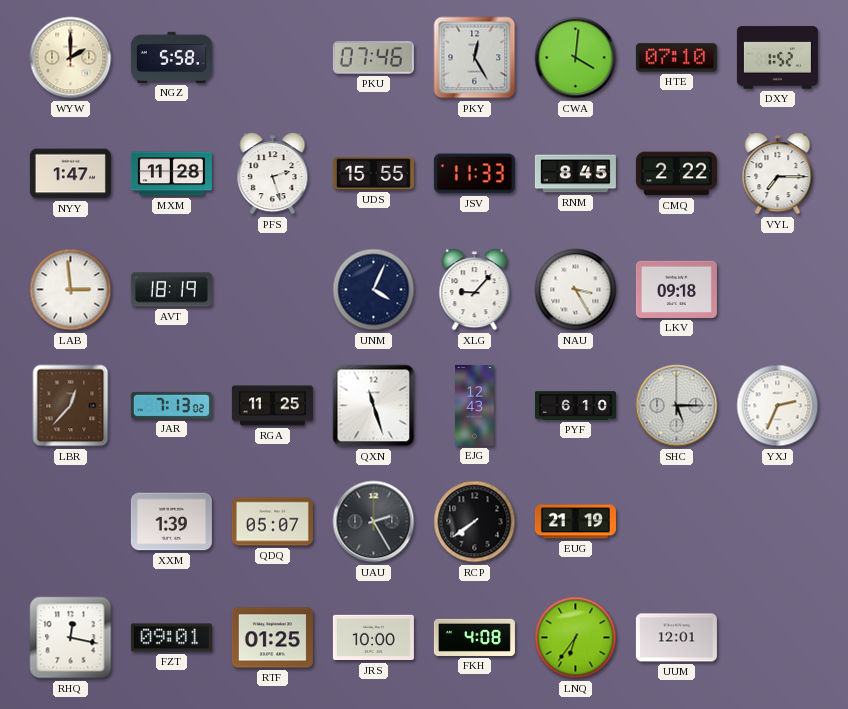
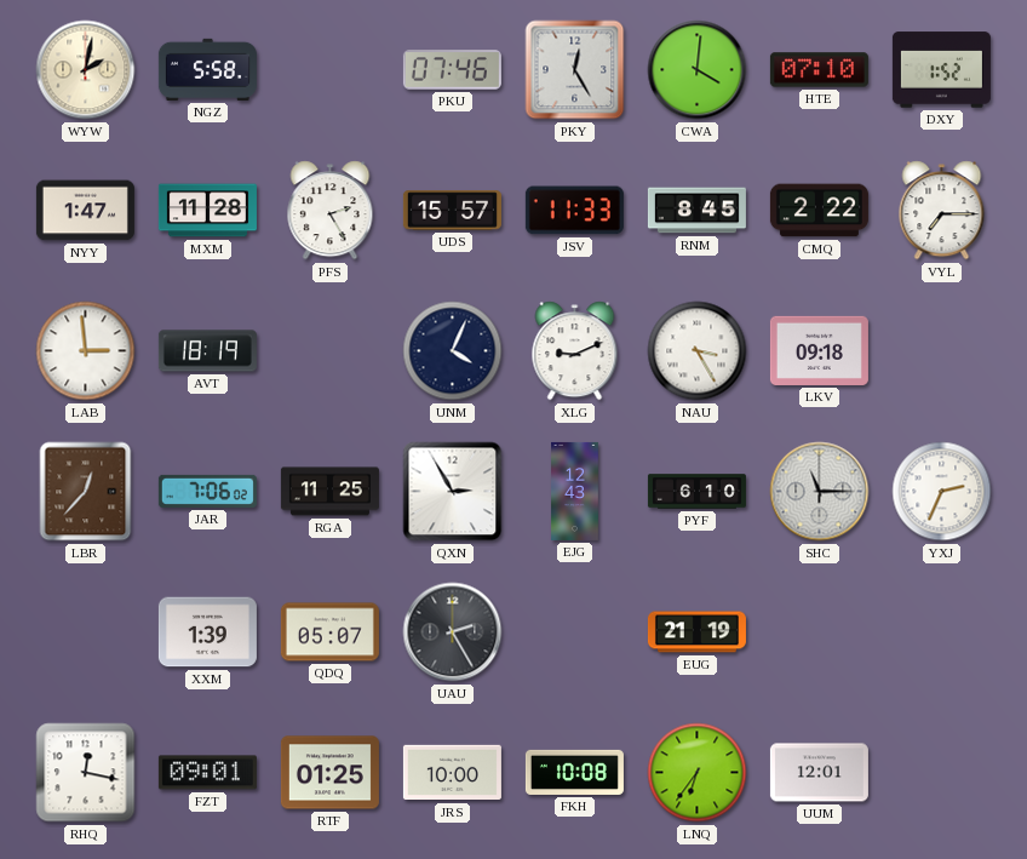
WYW: 2:00 -> 2:02
PFS: 2:27 -> 2:25
UDS: 15:55 -> 15:57
XLG: 9:07 -> 9:11
JAR: 7:13 -> 7:06
QXN: 11:27 -> 2:55
SHC: 5:15 -> 11:15
RCP: 7:39 -> none
FKH: 4:08 -> 10:08
